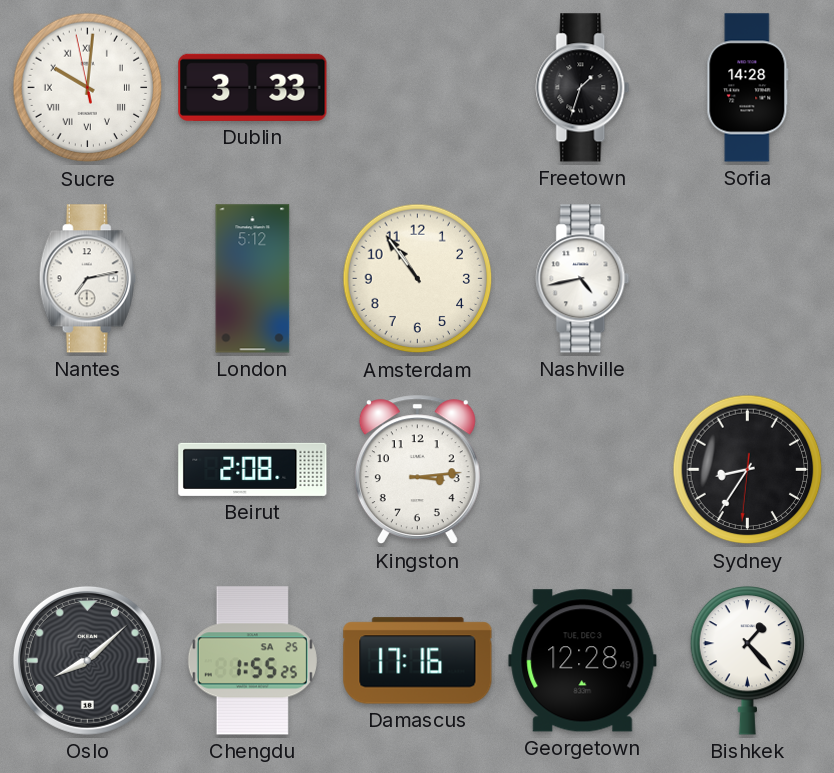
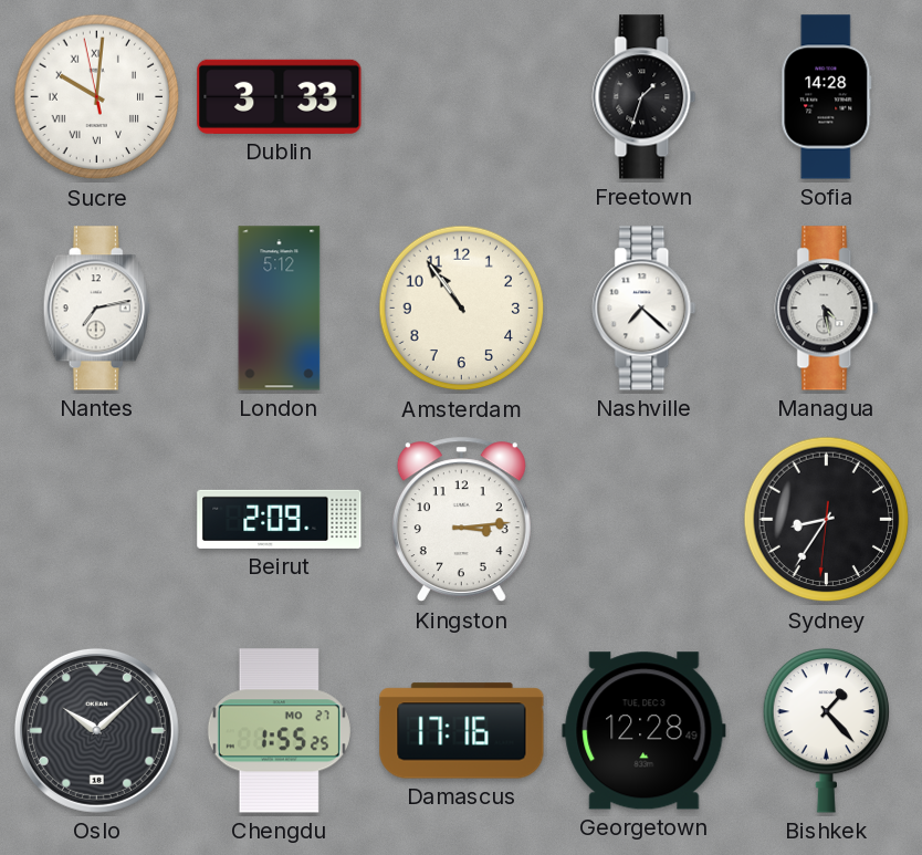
Nashville: 4:43 -> 7:22
Managua: none -> 4:28
Beirut: 2:08 -> 2:09
Oslo: 8:08 -> 10:08
Chengdu date: SA 25 -> MO 27
